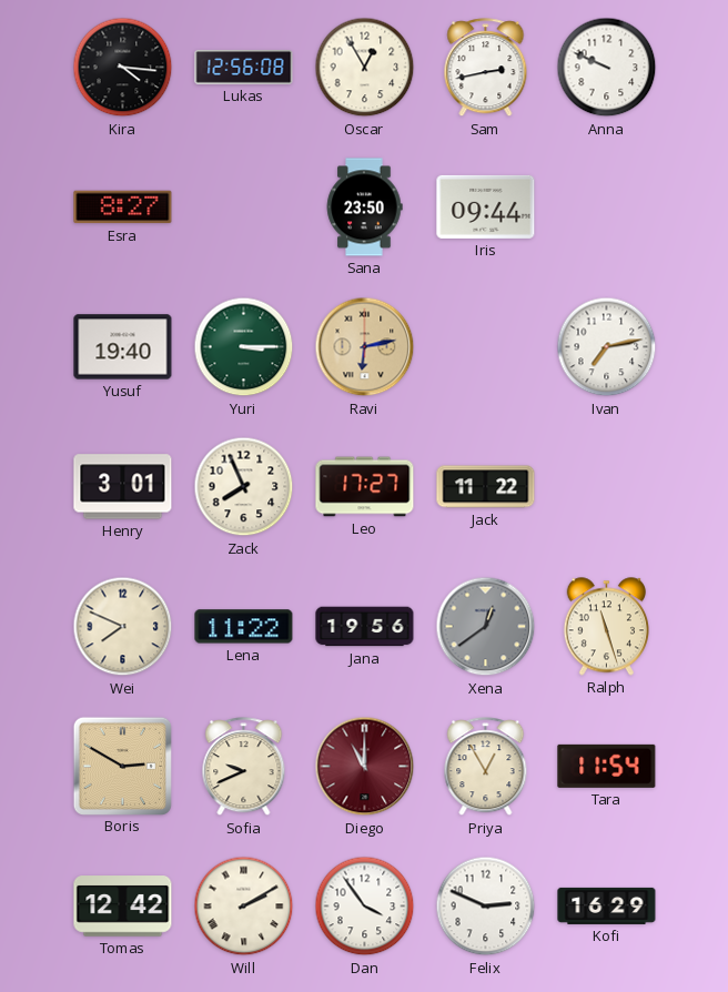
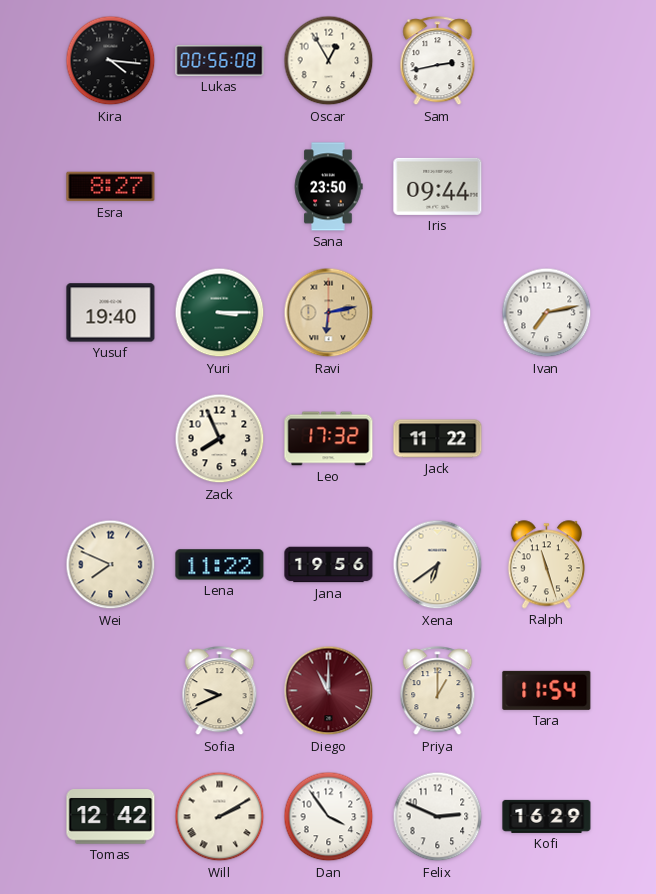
Lukas: 12:56 -> 00:56
Anna: 9:49 -> none
Henry: 3:01 -> none
Leo: 17:27 -> 17:32
Xena: 12:39 -> 6:39
Xena dial: grey -> cream
Boris: 2:50 -> none
Priya: 12:55 -> 1:00
